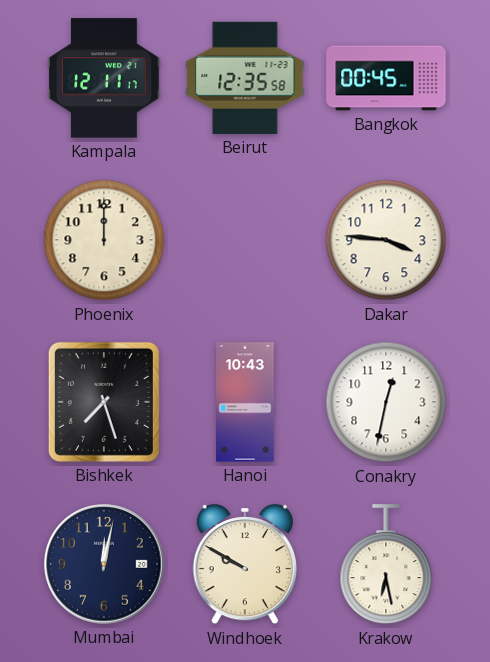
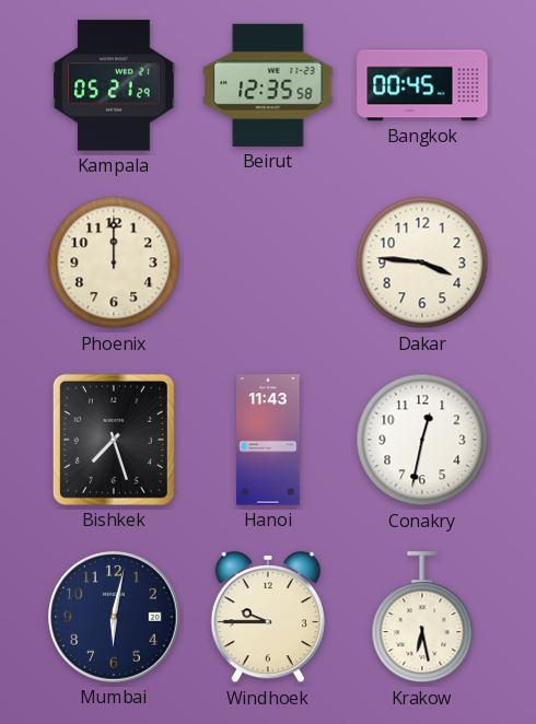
Kampala: 12:11 -> 05:21
Hanoi: 10:43 -> 11:43
Mumbai: 12:02 -> 6:02
Windhoek: 9:50 -> 9:45
